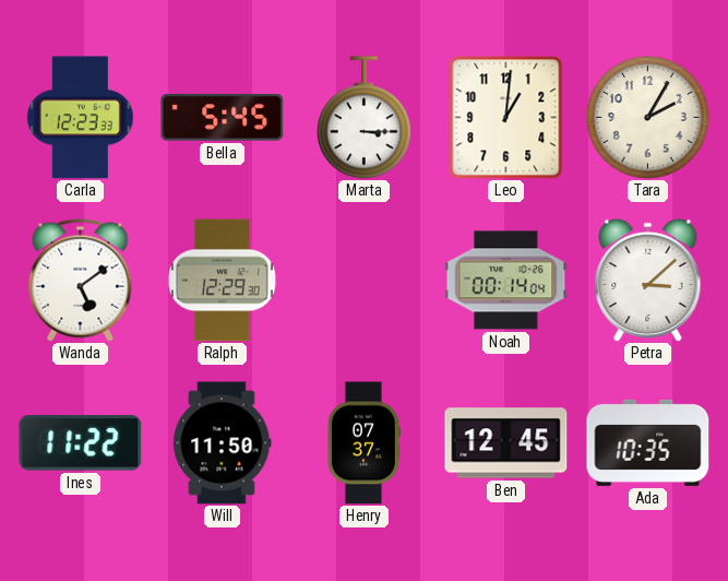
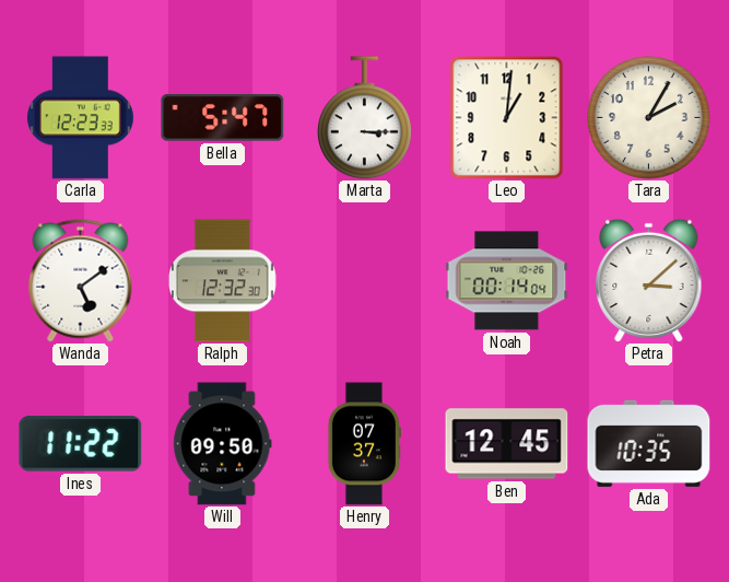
Bella: 5:45 -> 5:47
Ralph: 12:29 -> 12:32
Will: 11:50 -> 09:50
